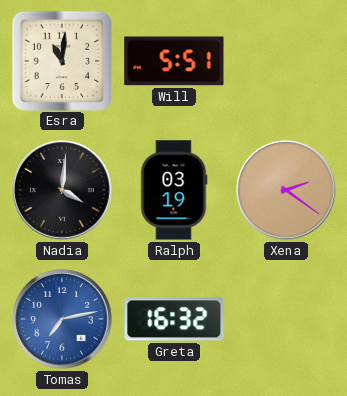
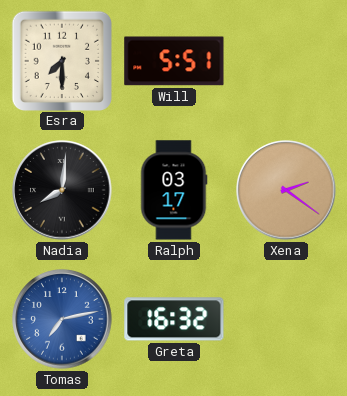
Esra: 11:01 -> 7:30
Nadia: 4:01 -> 8:01
Ralph: 03:19 -> 03:17
